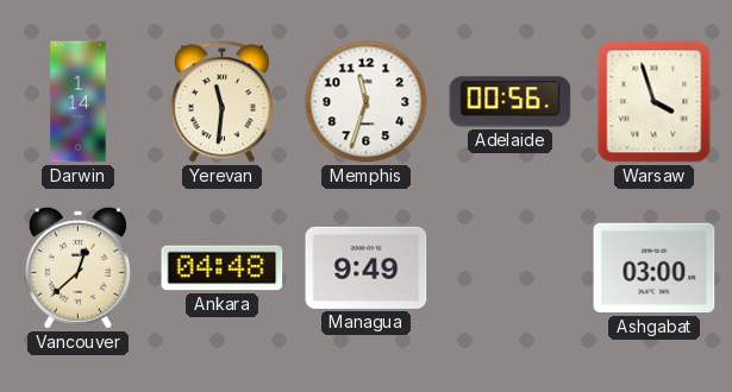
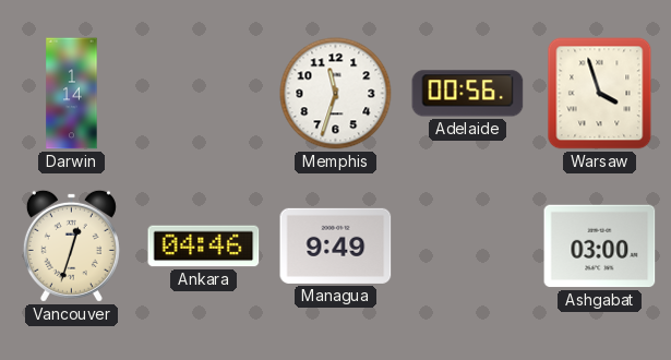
Yerevan: 11:31 -> none
Vancouver: 12:38 -> 12:33
Ankara: 04:48 -> 04:46
